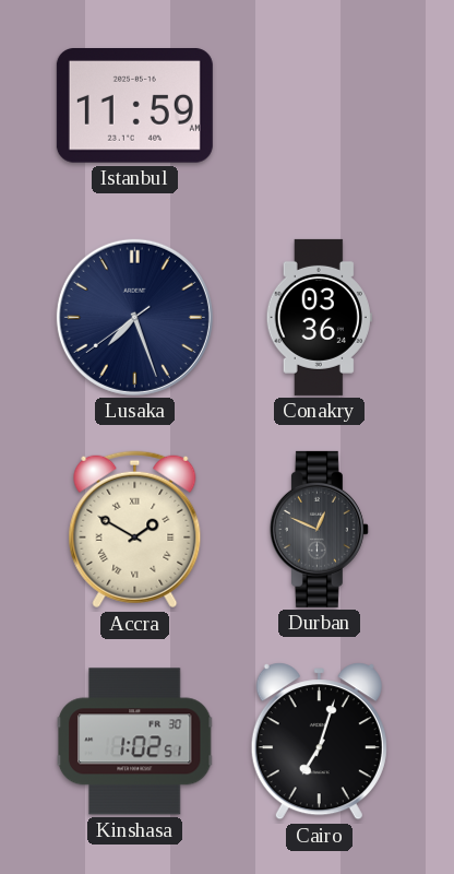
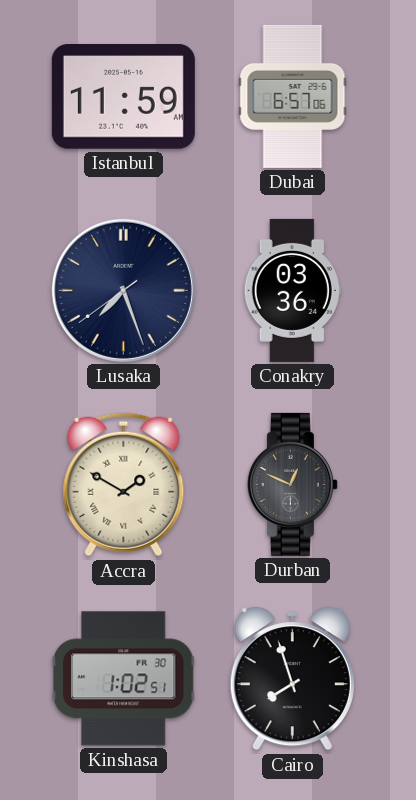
Dubai: none -> 6:57
Cairo: 7:03 -> 7:57
